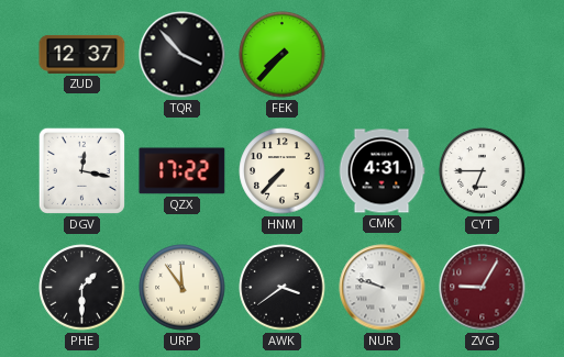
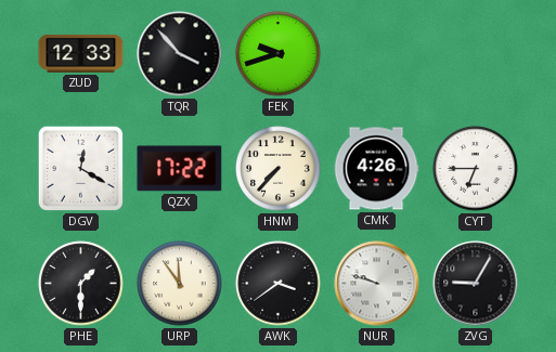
ZUD: 12:37 -> 12:33
FEK: 7:37 -> 9:42
DGV: 12:17 -> 12:20
CMK: 4:31 -> 4:26
ZVG dial: burgundy -> black
